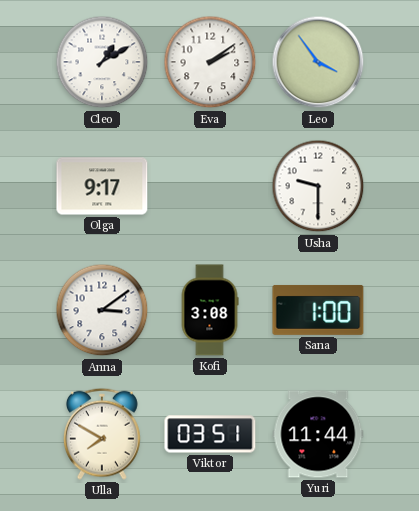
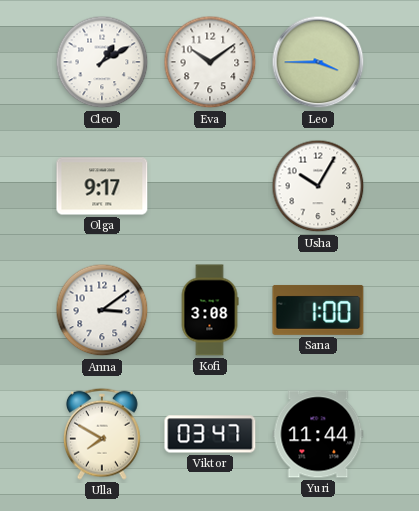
Eva: 2:09 -> 10:09
Leo: 3:54 -> 3:45
Usha: 9:30 -> 10:05
Viktor: 03:51 -> 03:47
